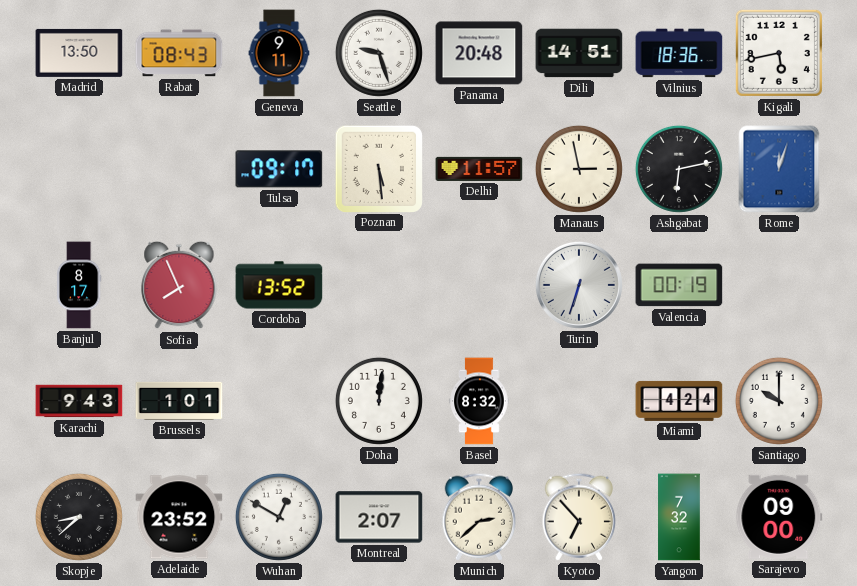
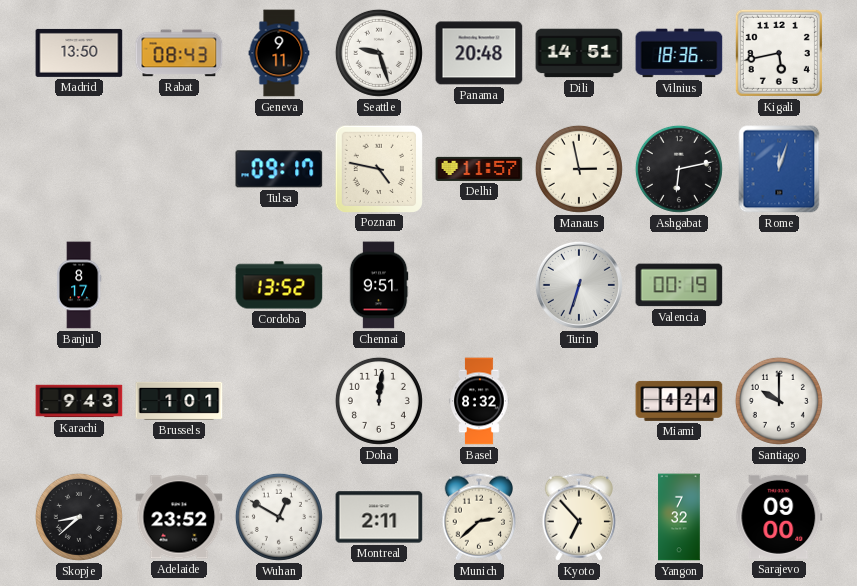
Poznan: 5:29 -> 4:47
Sofia: 7:56 -> none
Chennai: none -> 9:51
Montreal: 2:07 -> 2:11
